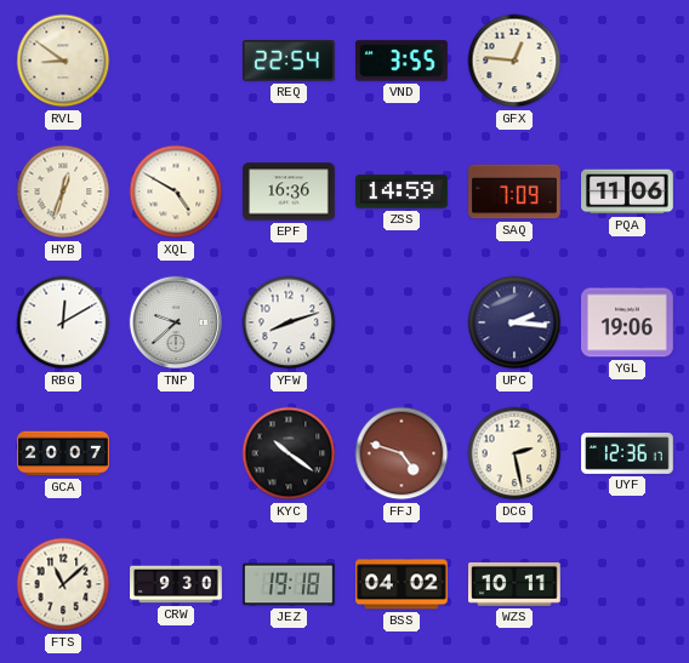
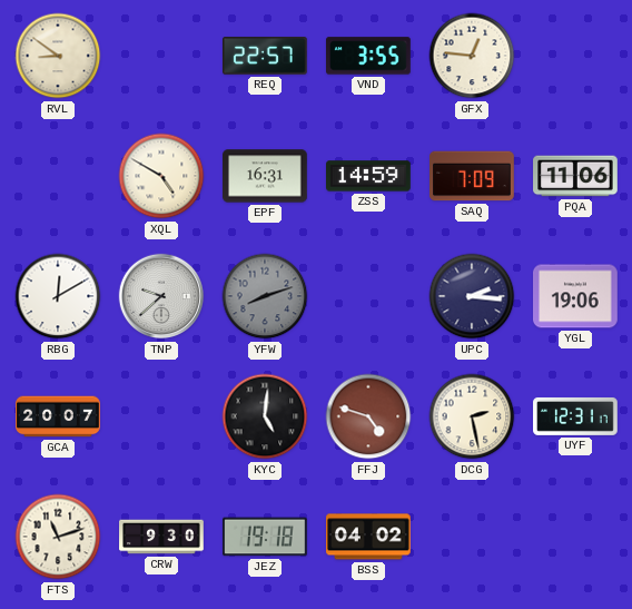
REQ: 22:54 -> 22:57
HYB: 12:33 -> none
EPF: 16:36 -> 16:31
YFW dial: white -> grey
KYC: 10:21 -> 5:01
UYF: 12:36 -> 12:31
FTS: 11:08 -> 11:12
WZS: 10:11 -> none
